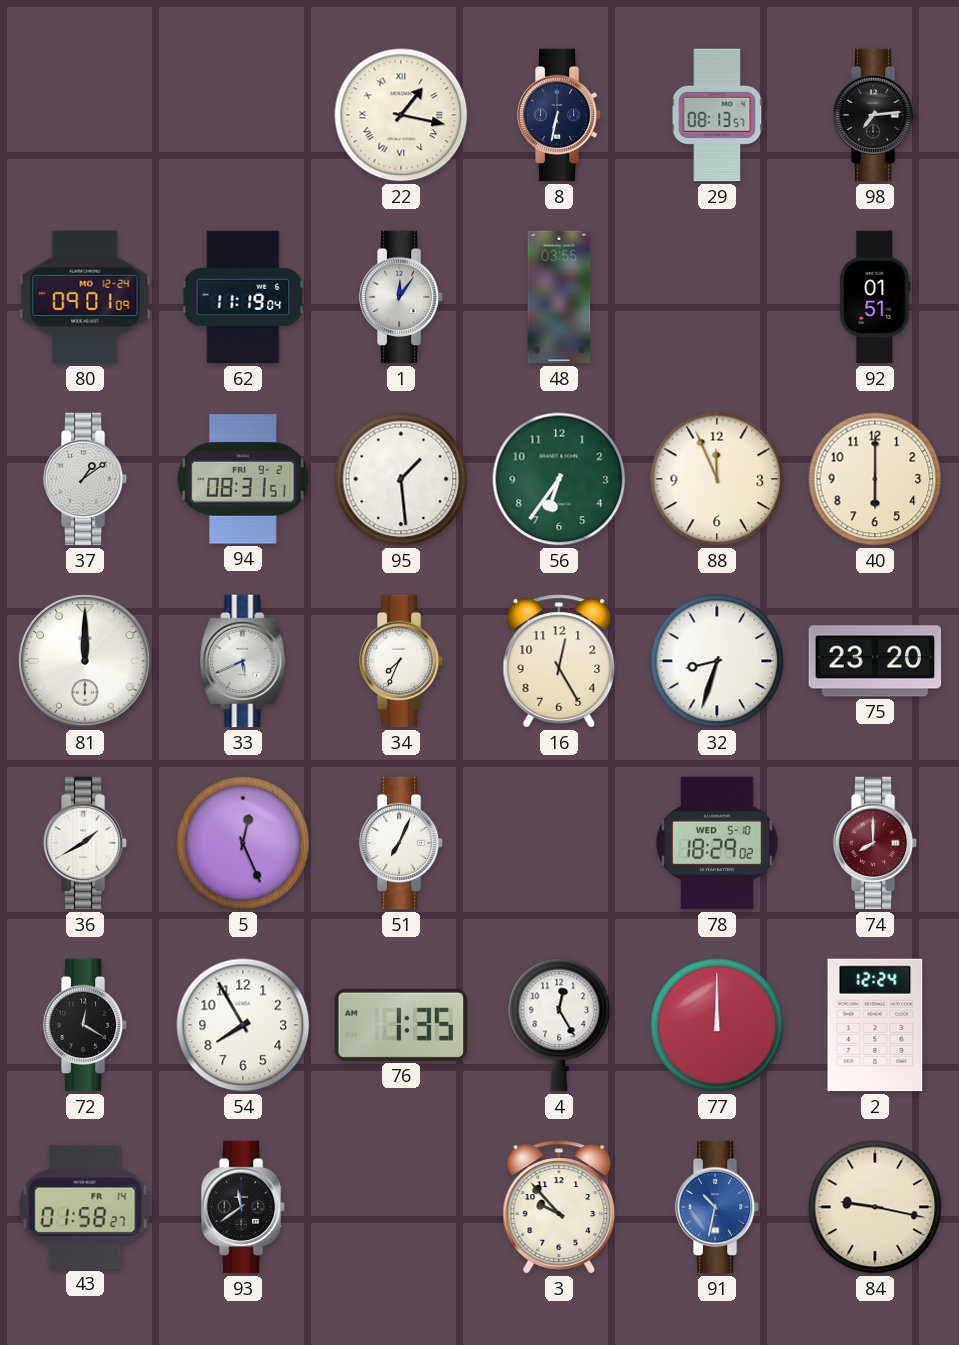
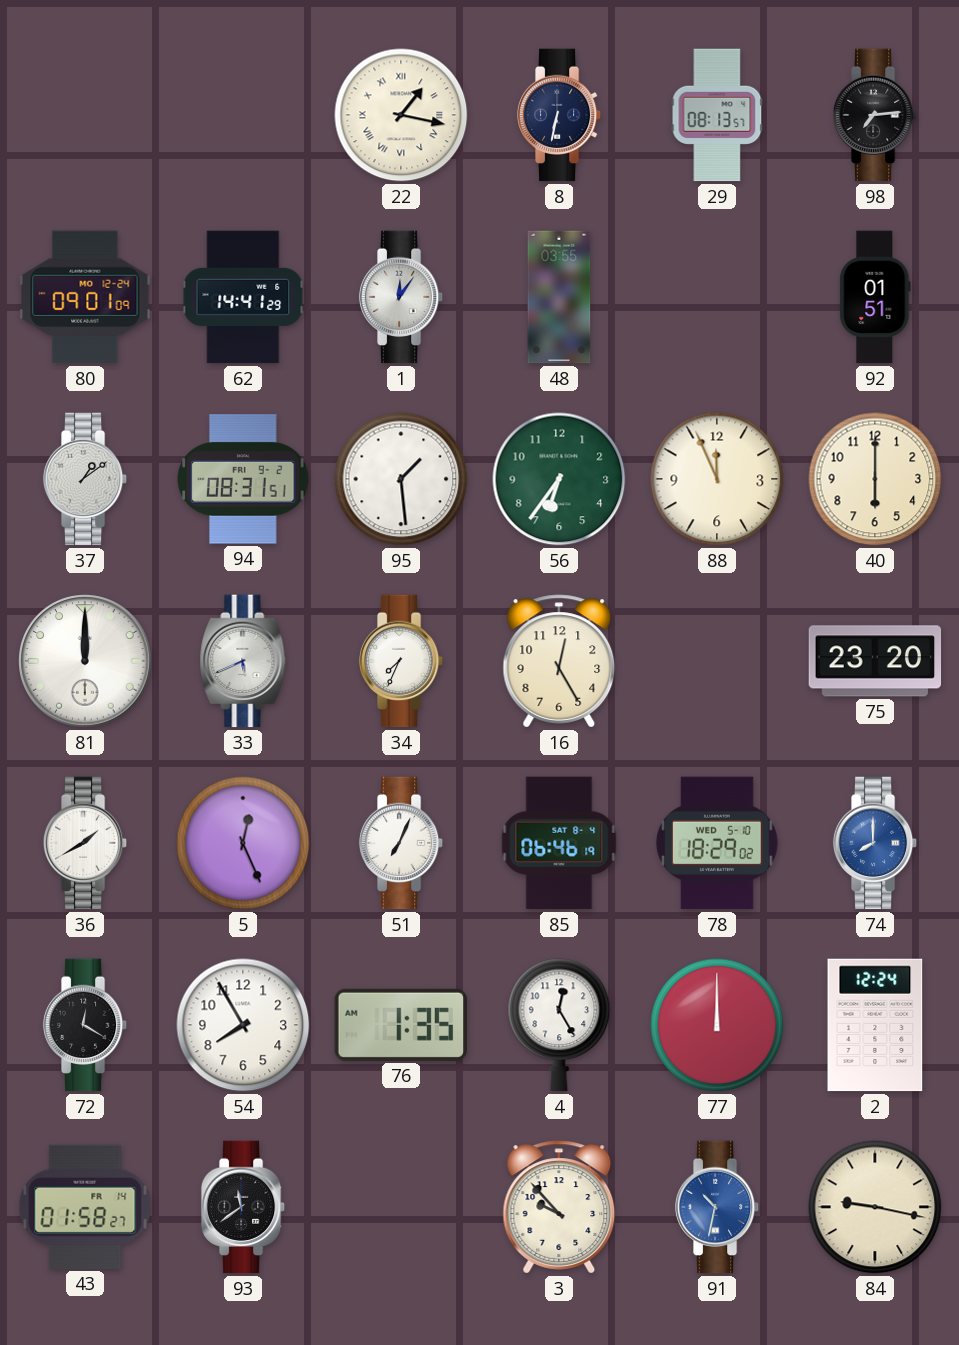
62: 11:19 -> 14:41
32: 8:33 -> none
85: none -> 06:46
74 dial: burgundy -> blue
